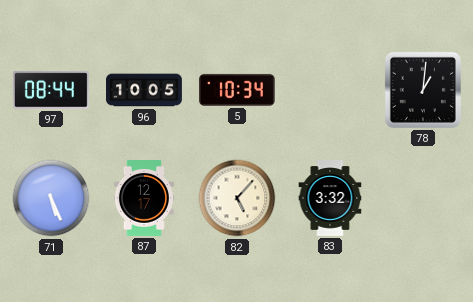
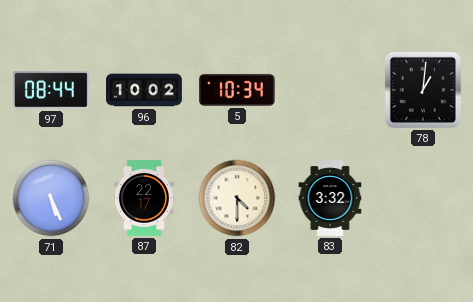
96: 10:05 -> 10:02
87: 12:17 -> 22:17
82: 5:07 -> 4:30
